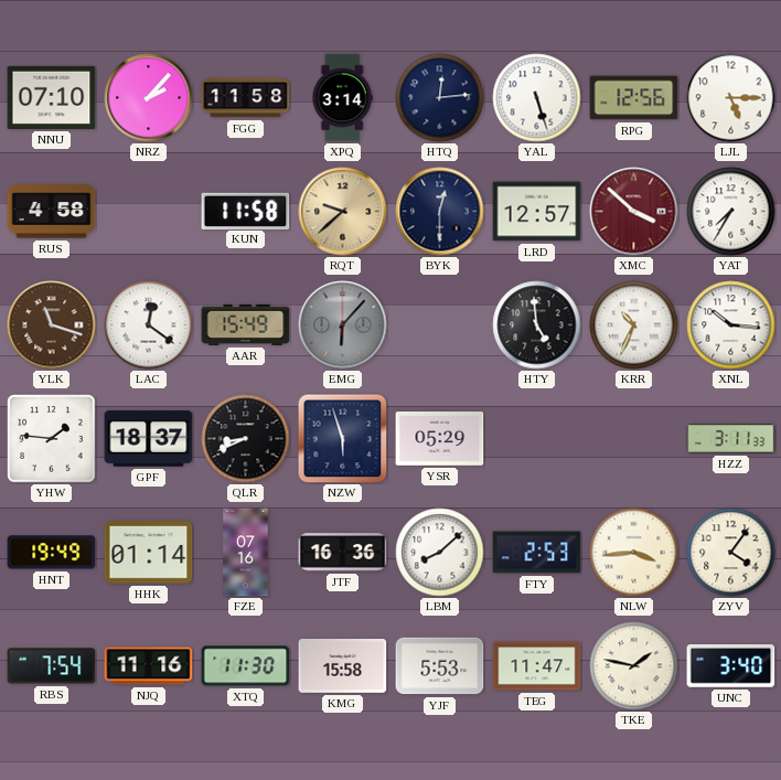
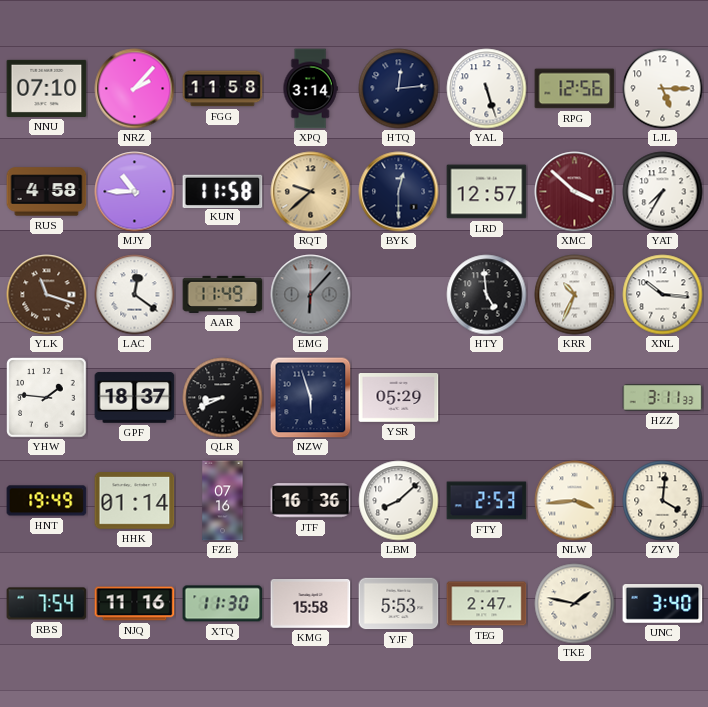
MJY: none -> 10:45
AAR: 15:49 -> 11:49
ZYV: 4:06 -> 4:01
TEG: 11:47 -> 2:47
